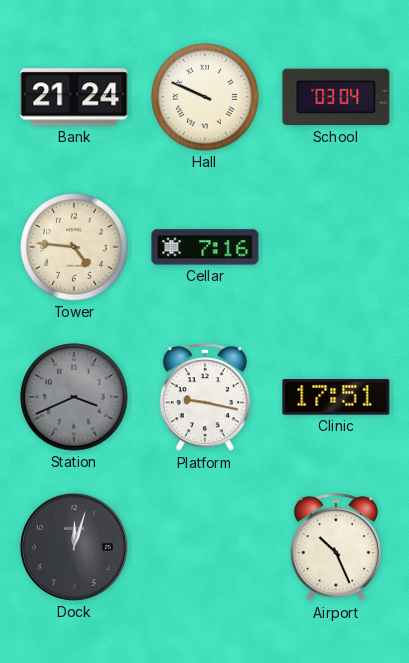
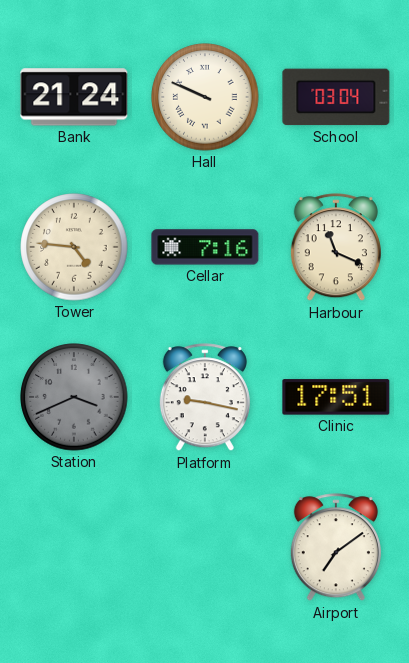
Harbour: none -> 11:19
Dock: 12:03 -> none
Airport: 10:26 -> 7:09
